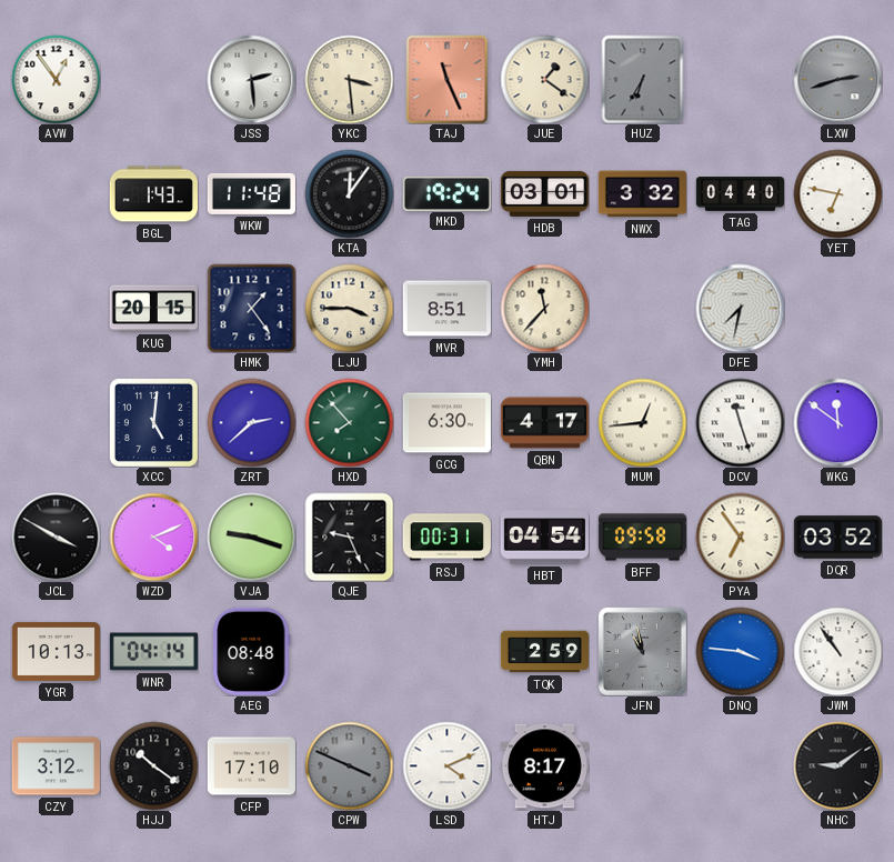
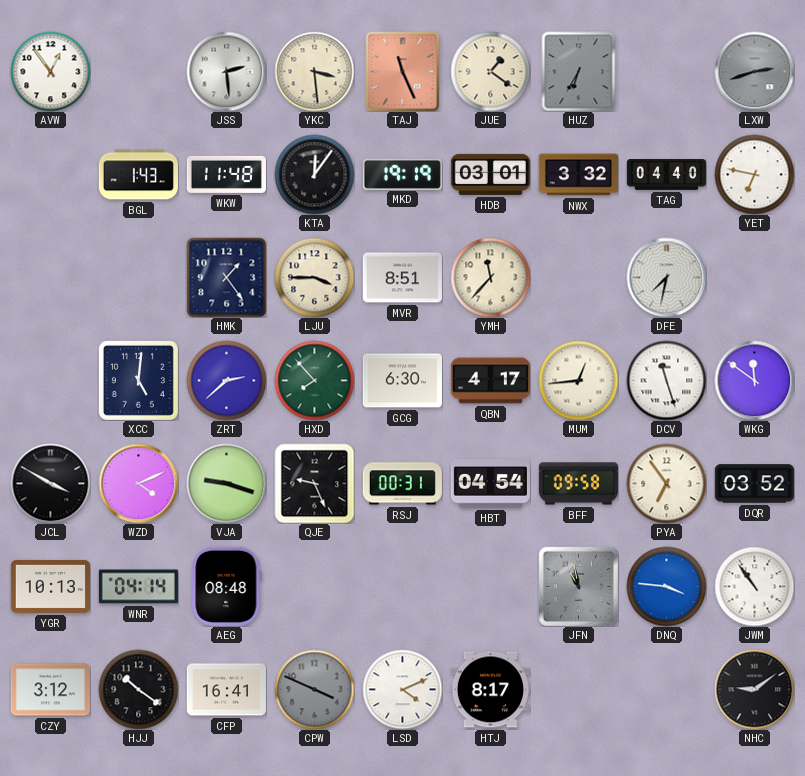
MKD: 19:24 -> 19:19
KUG: 20:15 -> none
TQK: 2:59 -> none
CFP: 17:10 -> 16:41
